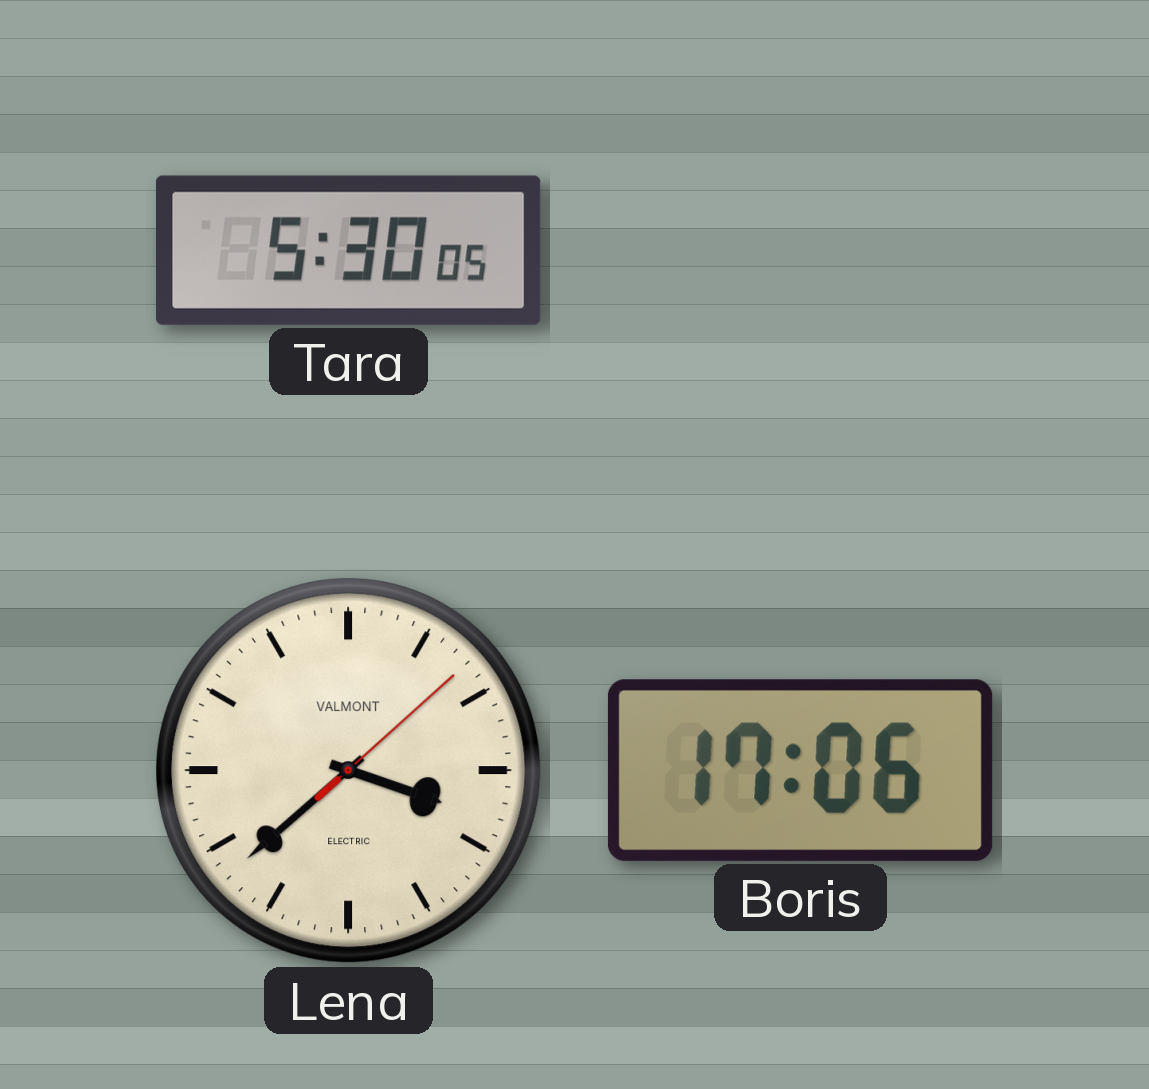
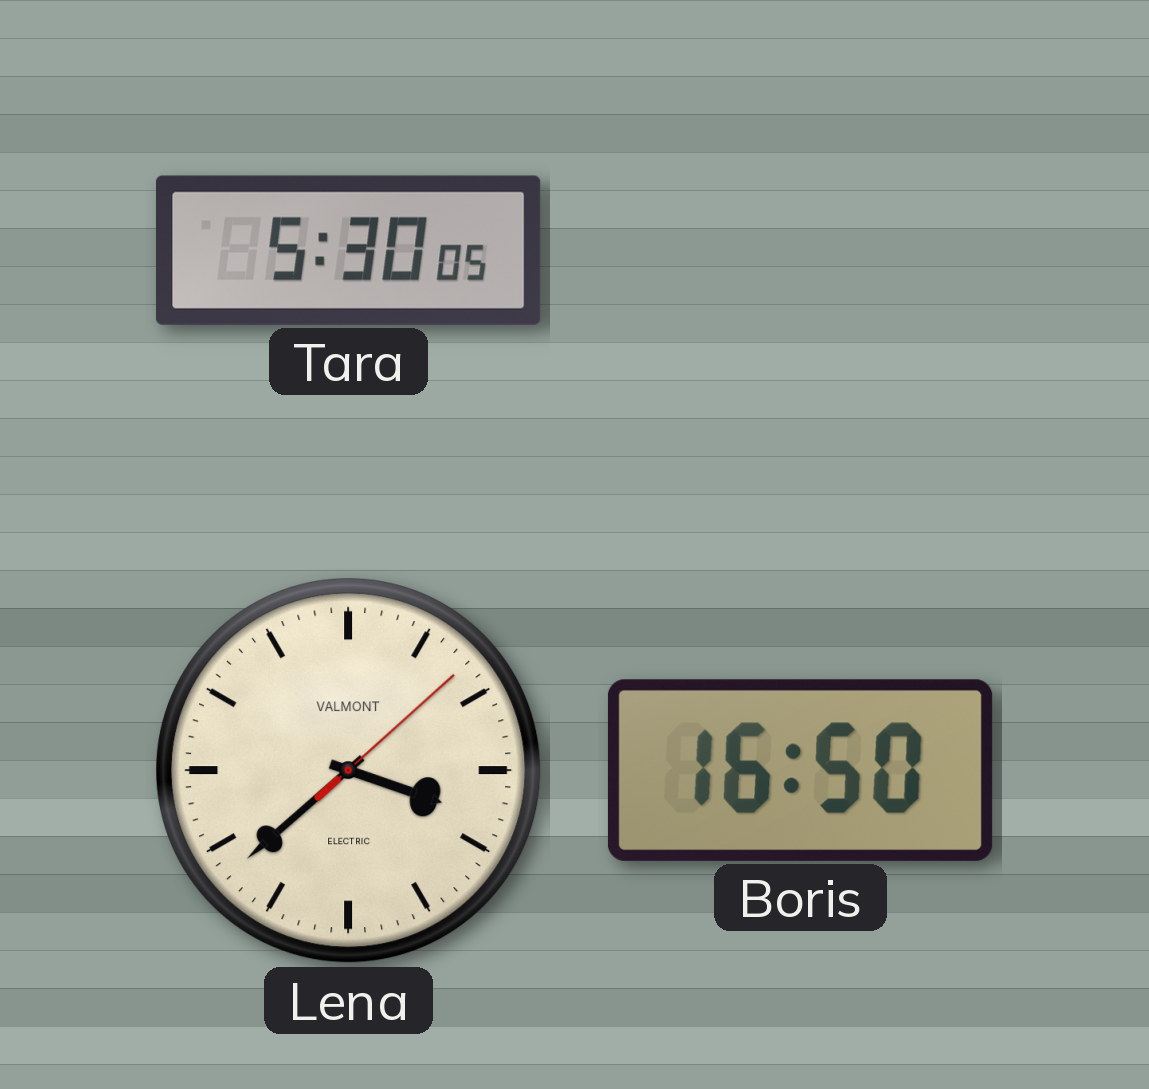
Boris: 17:06 -> 16:50
